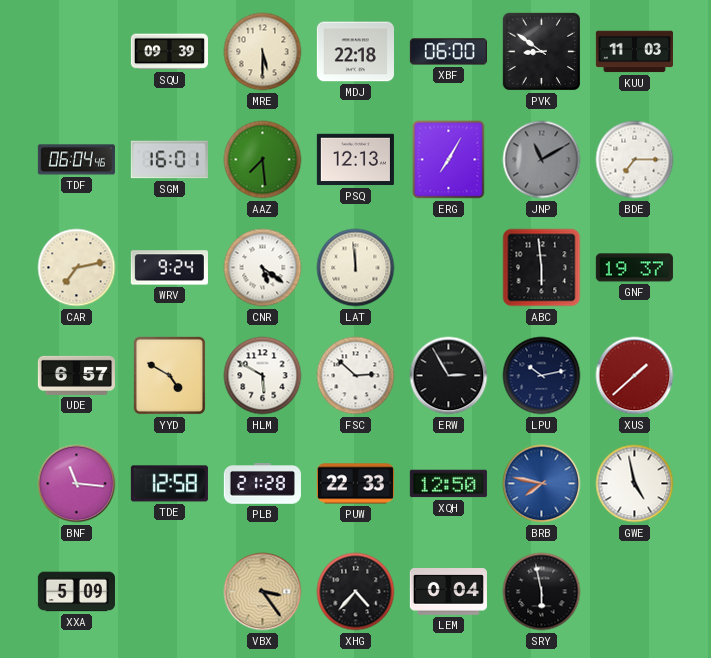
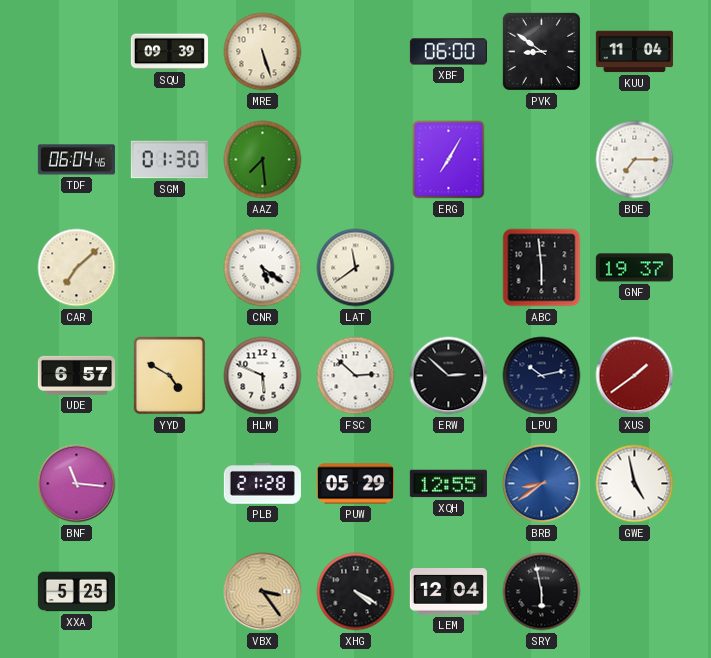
MRE: 5:30 -> 5:27
MDJ: 22:18 -> none
KUU: 11:03 -> 11:04
SGM: 16:01 -> 01:30
PSQ: 12:13 -> none
JNP: 11:10 -> none
CAR: 7:13 -> 7:08
WRV: 9:24 -> none
LAT: 11:59 -> 11:39
HLM: 5:50 -> 5:49
ERW: 2:55 -> 2:52
XUS: 1:38 -> 1:39
TDE: 12:58 -> none
PUW: 22:33 -> 05:29
XQH: 12:50 -> 12:55
BRB: 7:47 -> 8:39
XXA: 5:09 -> 5:25
XHG: 4:37 -> 4:20
LEM: 0:04 -> 12:04
